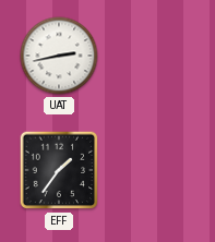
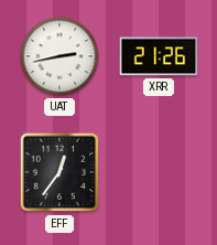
XRR: none -> 21:26
EFF: 1:36 -> 12:36
